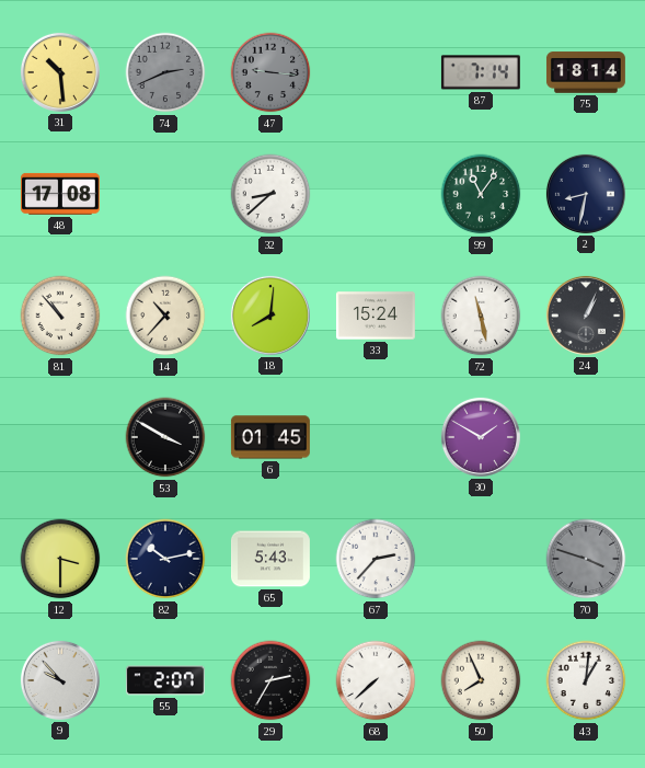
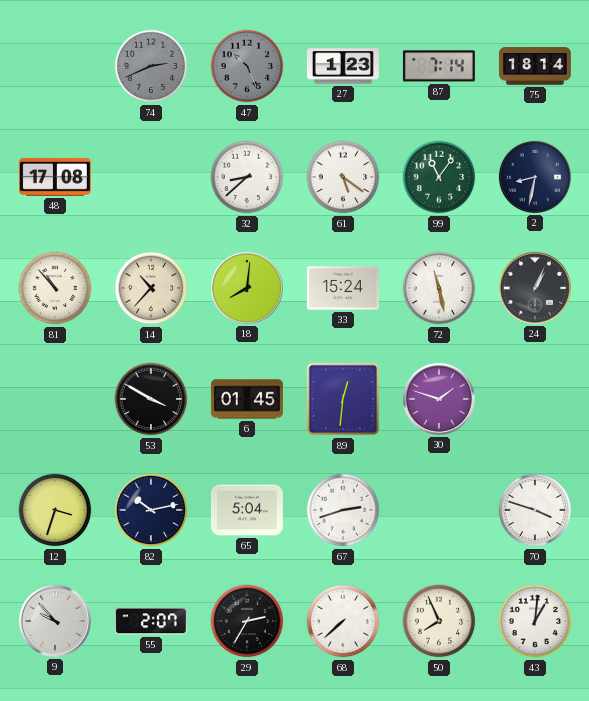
31: 10:29 -> none
47: 9:16 -> 10:26
27: none -> 1:23
61: none -> 5:21
89: none -> 12:31
30: 1:50 -> 1:48
12: 3:30 -> 3:33
65: 5:43 -> 5:04
67: 2:37 -> 2:42
70 dial: grey -> white
